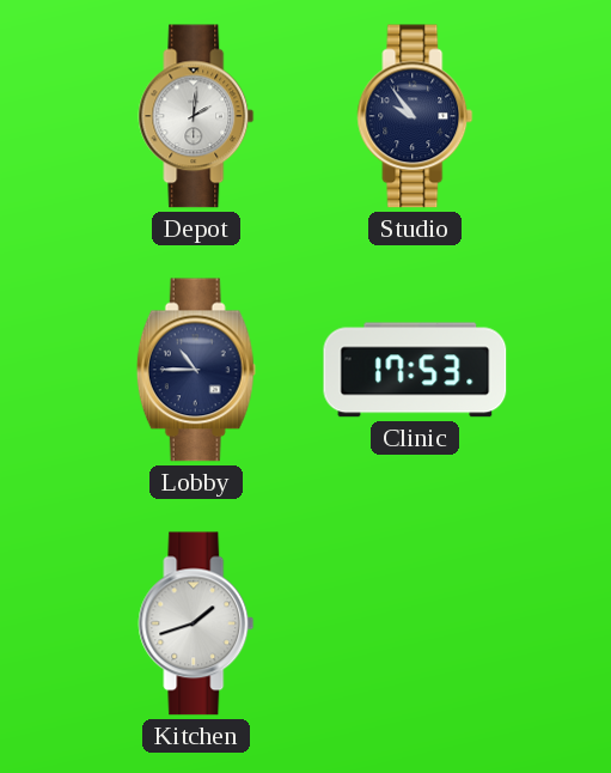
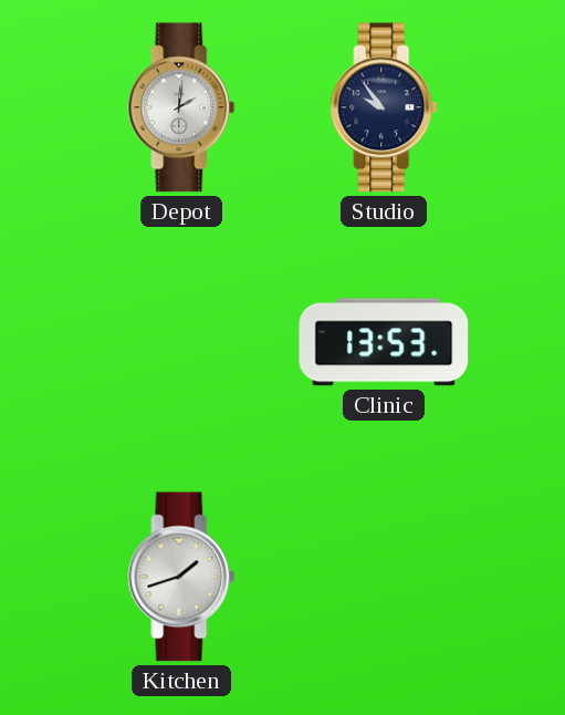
Lobby: 10:45 -> none
Clinic: 17:53 -> 13:53
